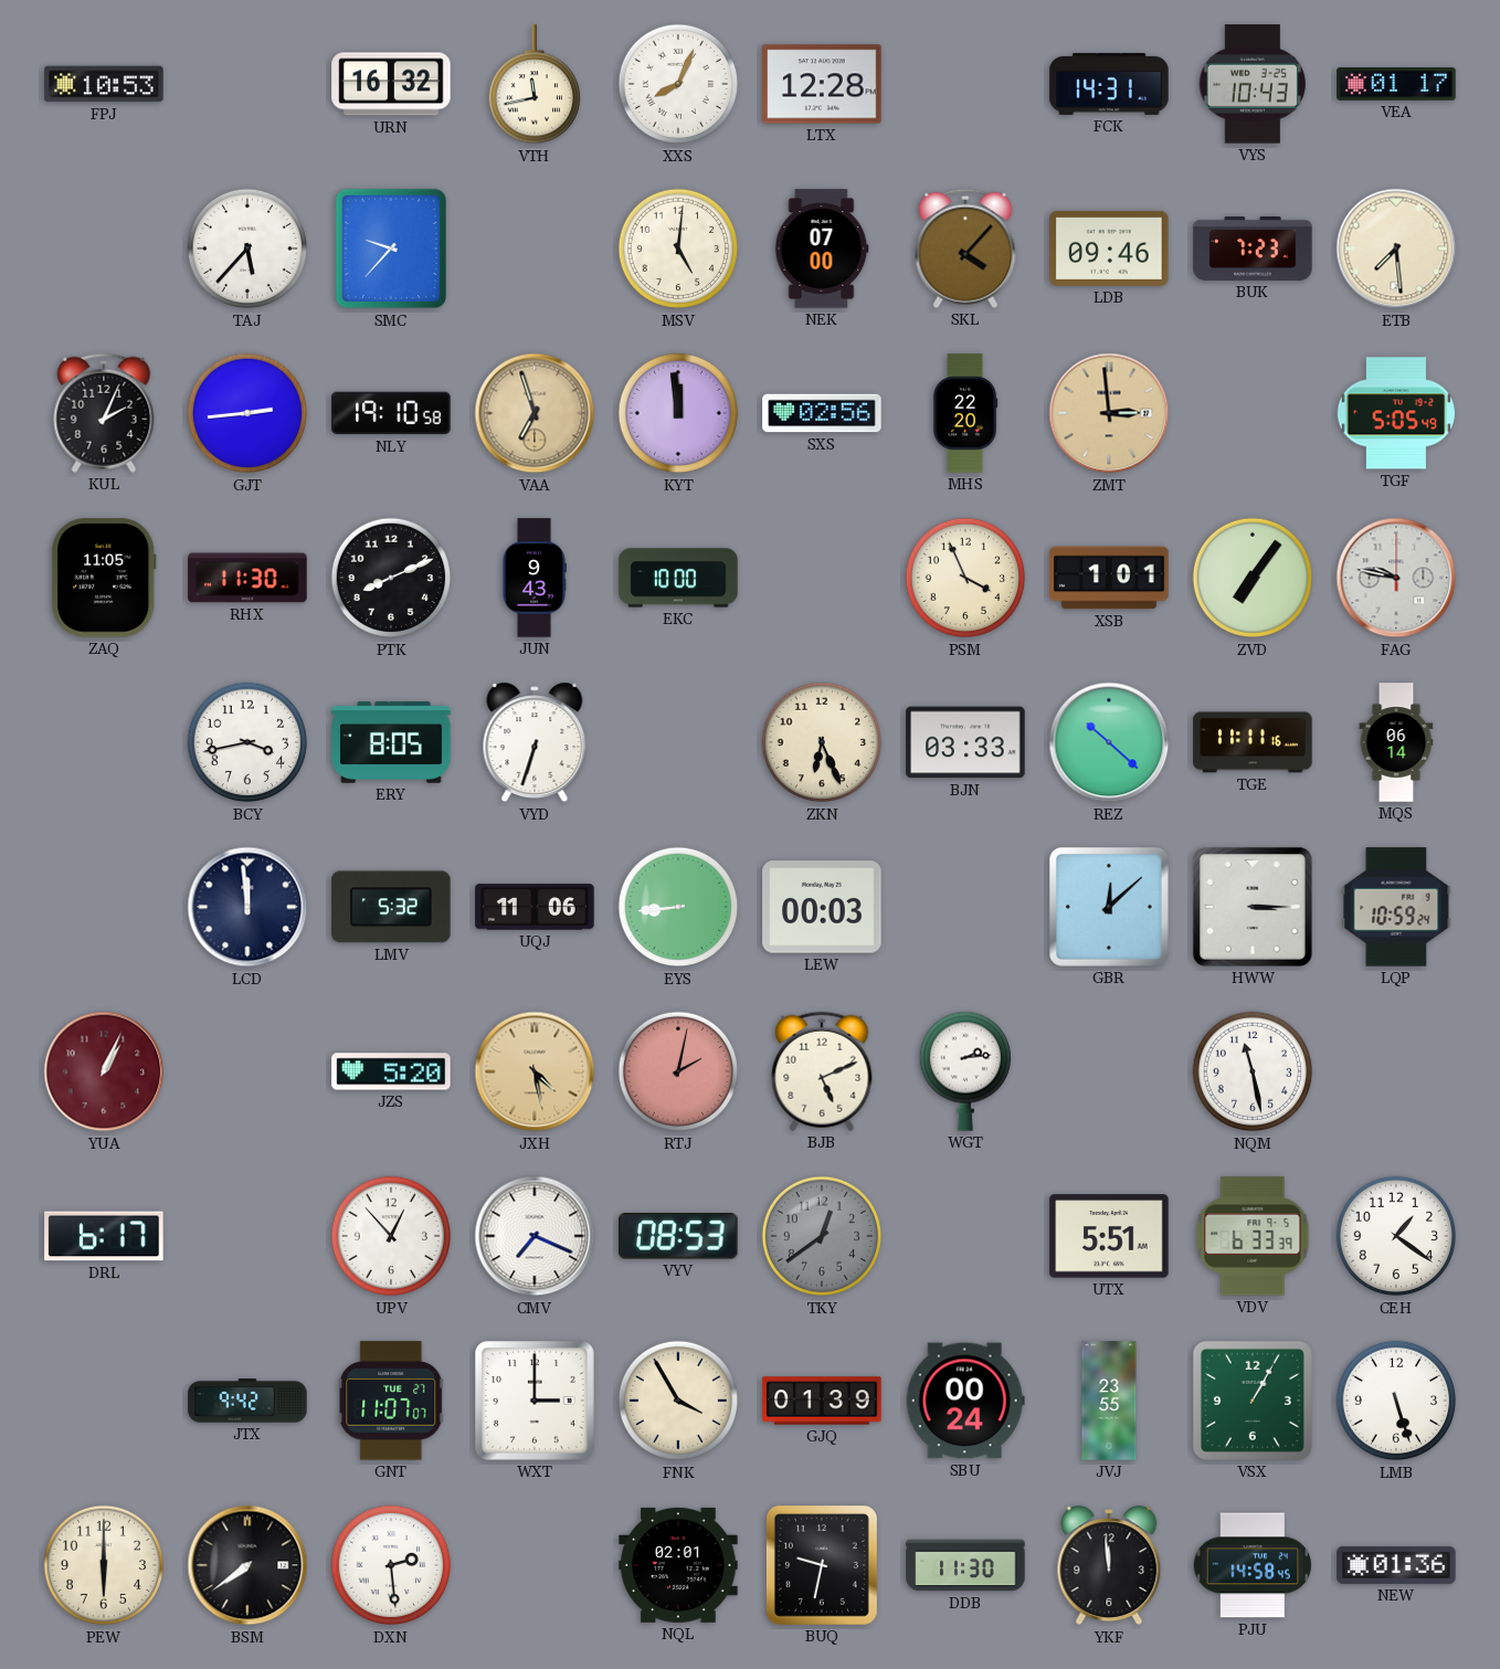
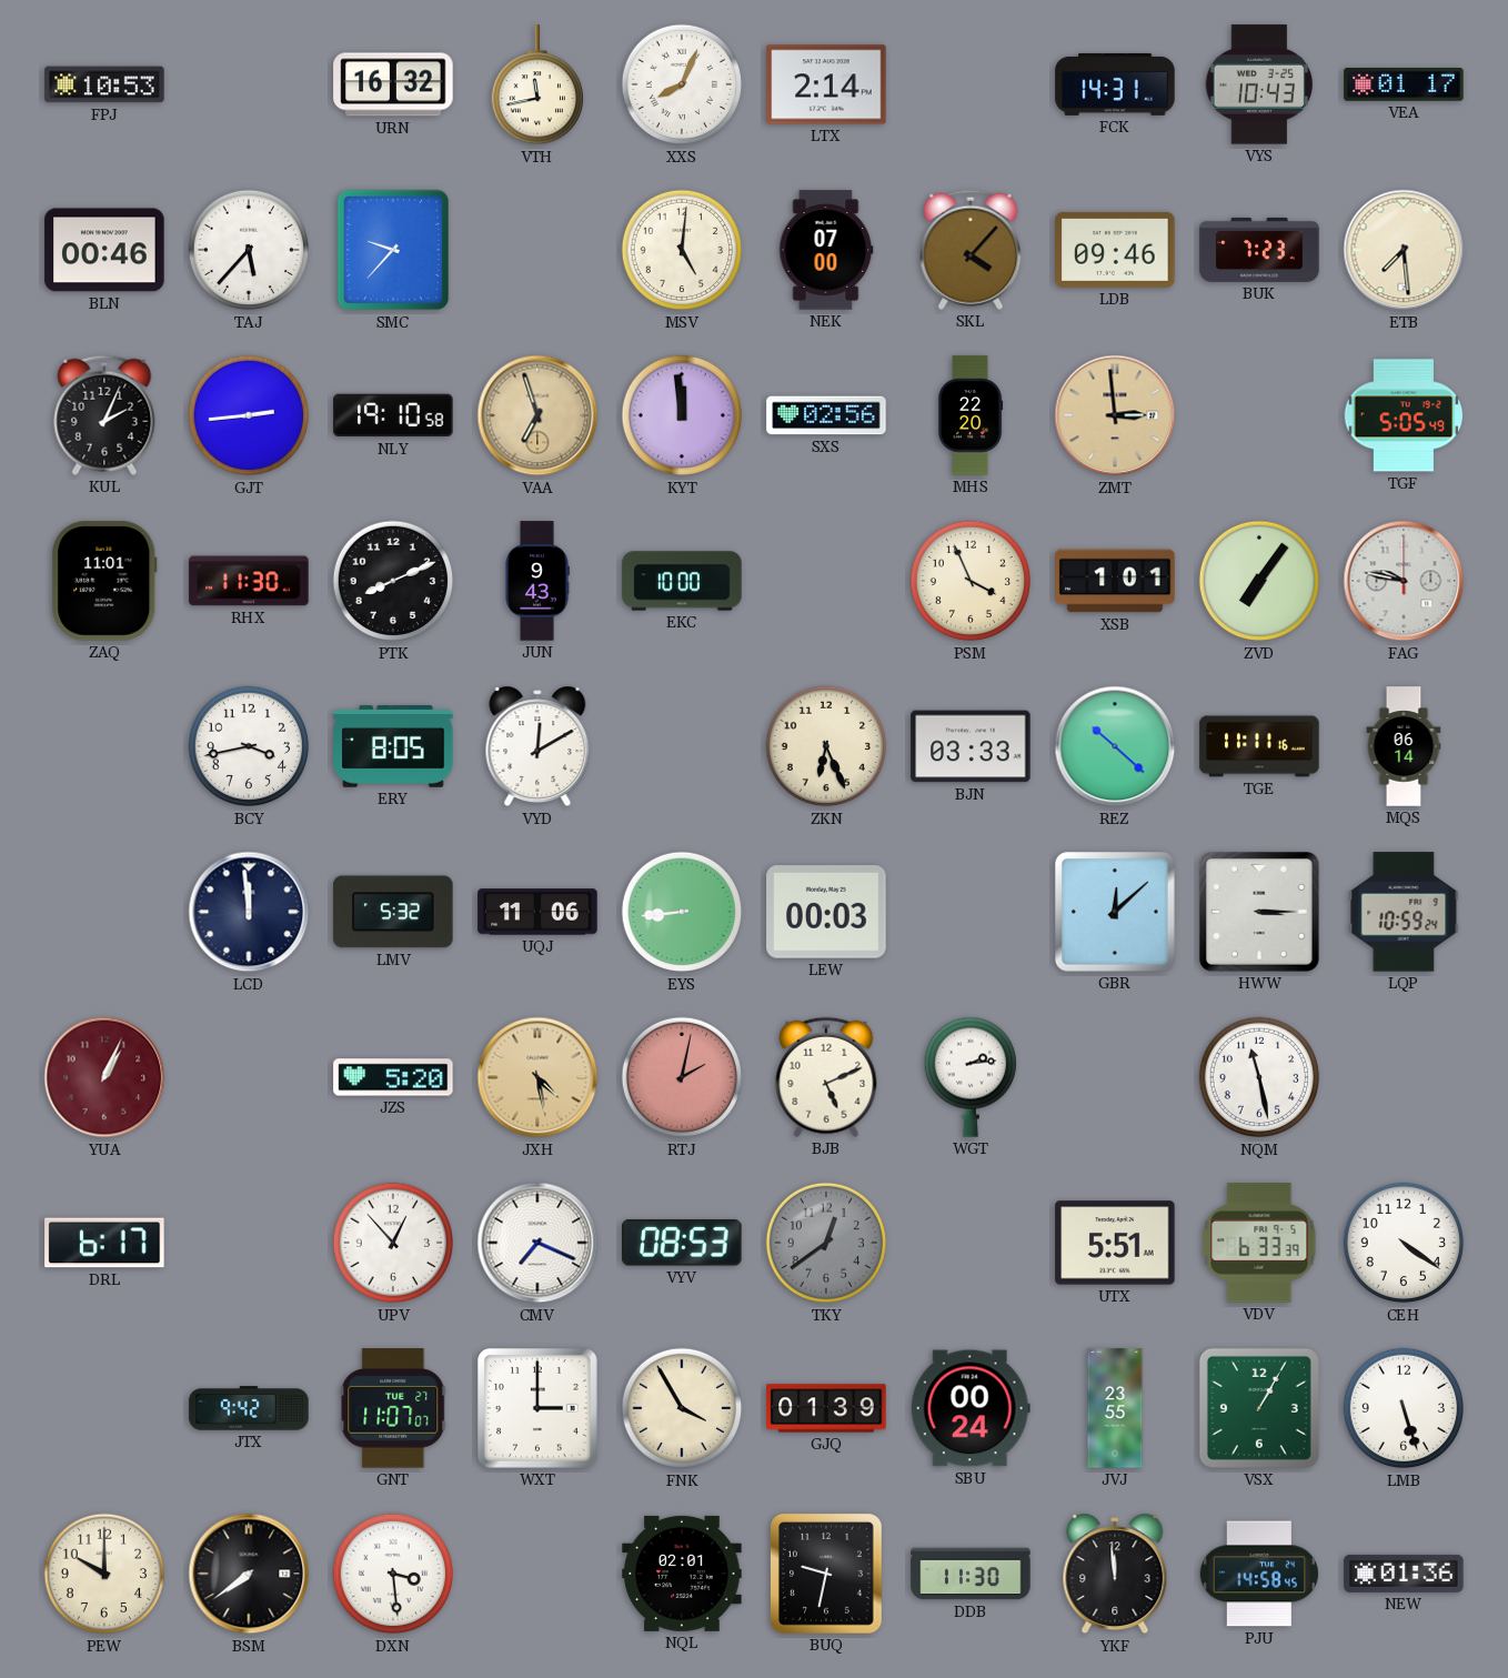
LTX: 12:28 -> 2:14
BLN: none -> 00:46
ZAQ: 11:05 -> 11:01
VYD: 6:33 -> 12:10
CEH: 1:21 -> 4:21
PEW: 6:00 -> 10:00
DXN: 2:29 -> 3:29
